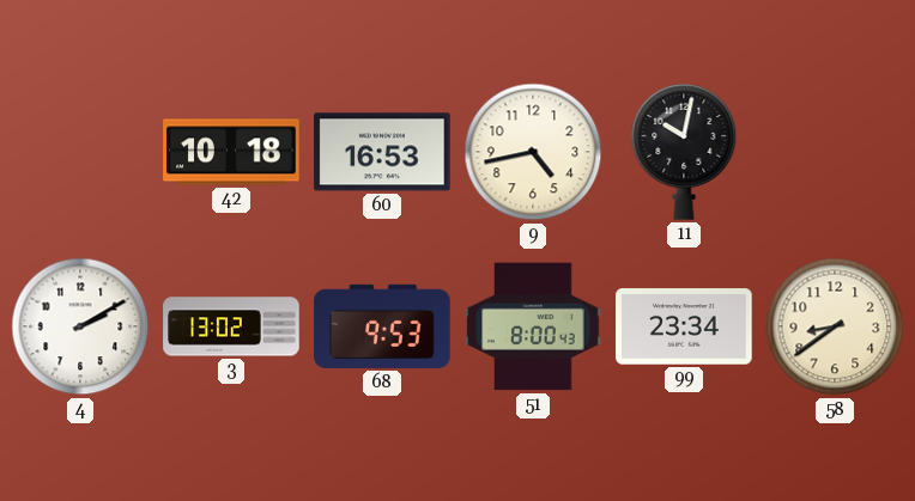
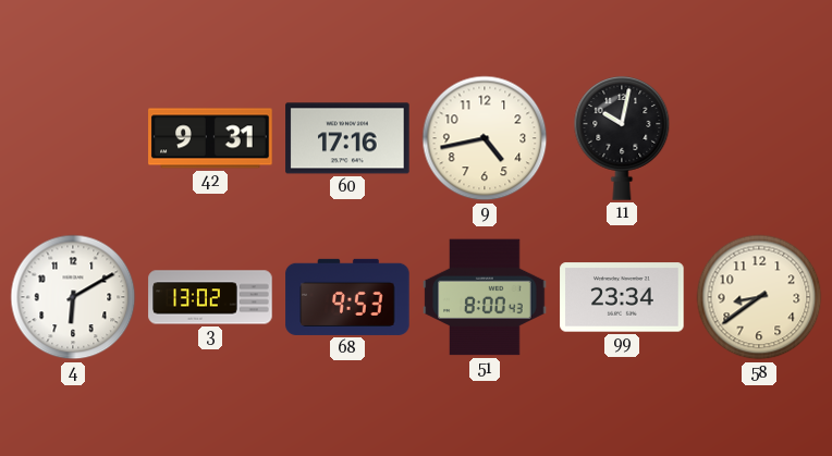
42: 10:18 -> 9:31
60: 16:53 -> 17:16
4: 2:10 -> 6:10
